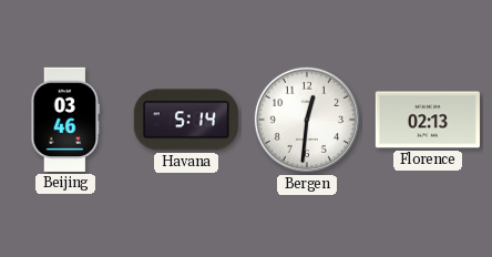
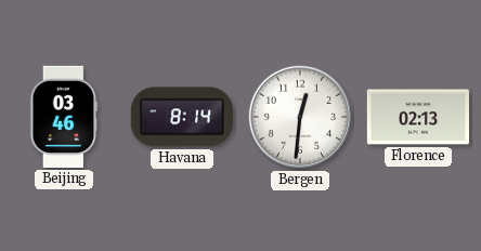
Havana: 5:14 -> 8:14
